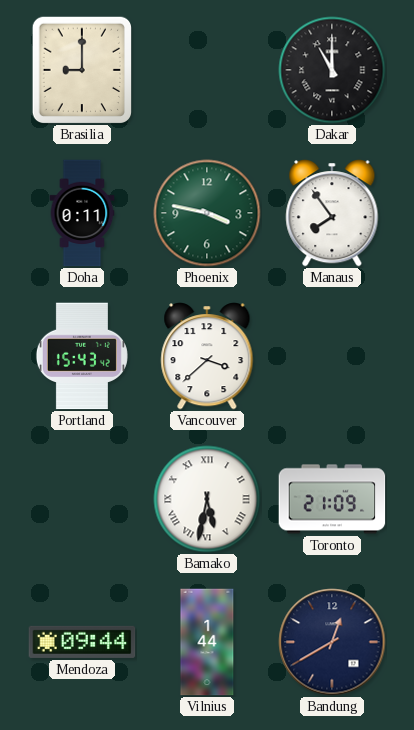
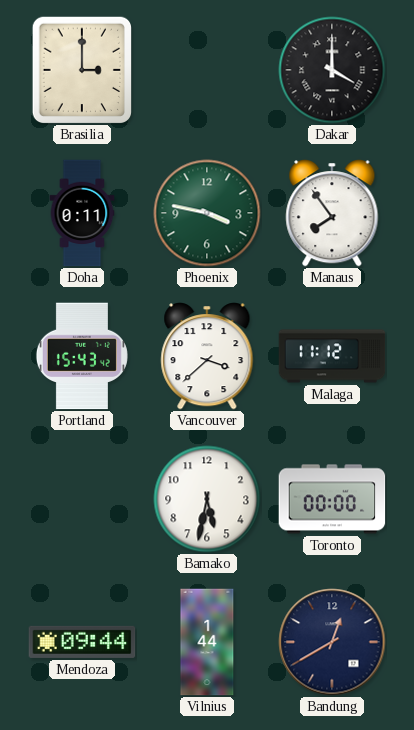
Brasilia: 9:00 -> 3:00
Dakar: 11:00 -> 4:00
Malaga: none -> 11:12
Bamako numerals: Roman -> Arabic
Toronto: 21:09 -> 00:00
